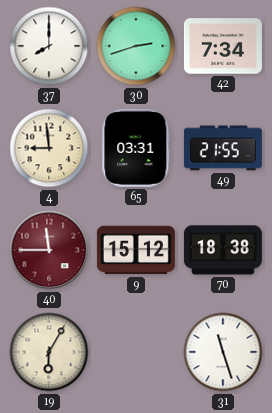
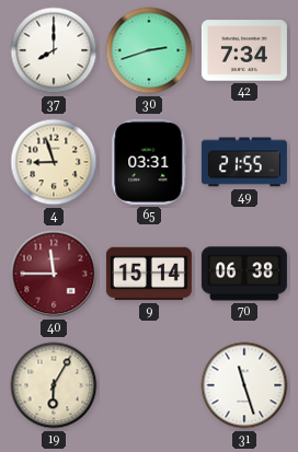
4: 8:59 -> 8:57
9: 15:12 -> 15:14
70: 18:38 -> 06:38
